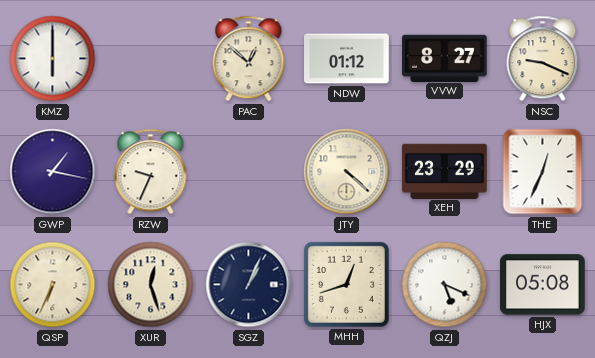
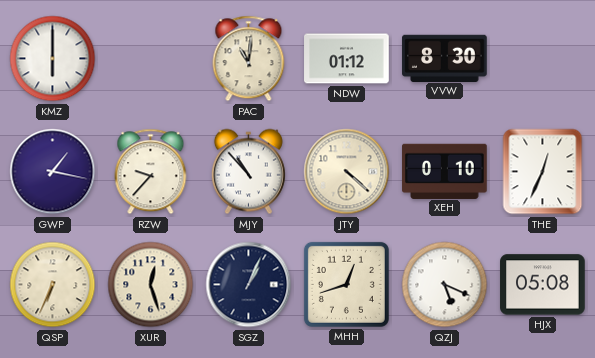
PAC: 12:52 -> 11:01
VVW: 8:27 -> 8:30
NSC: 9:19 -> none
RZW: 9:34 -> 9:37
MJY: none -> 10:53
XEH: 23:29 -> 0:10
